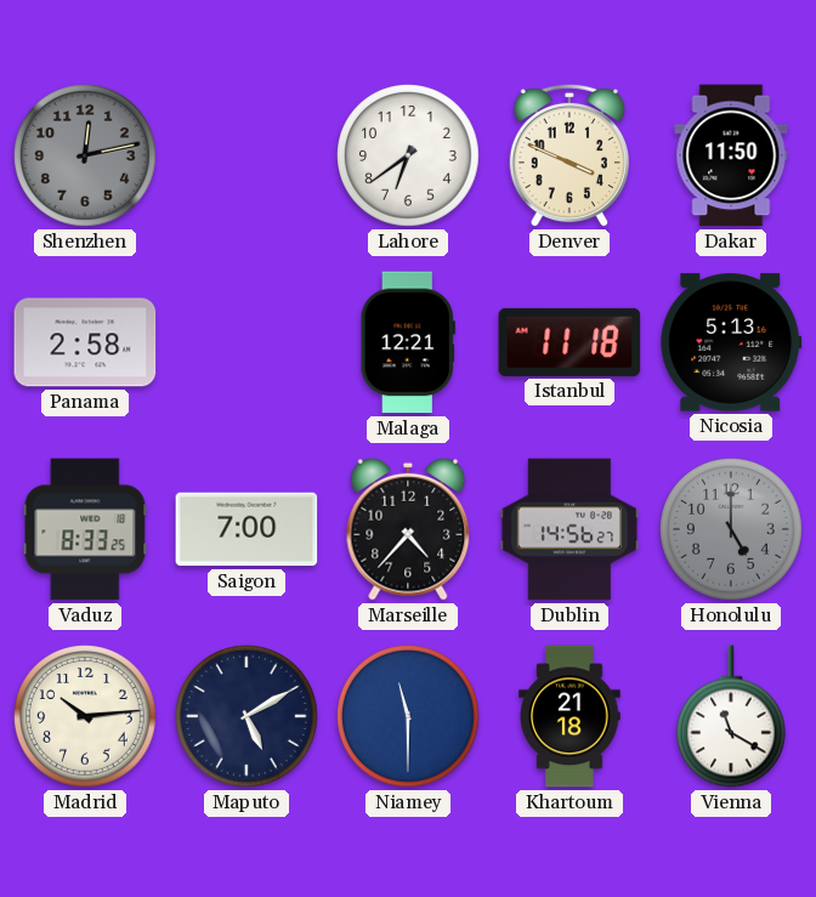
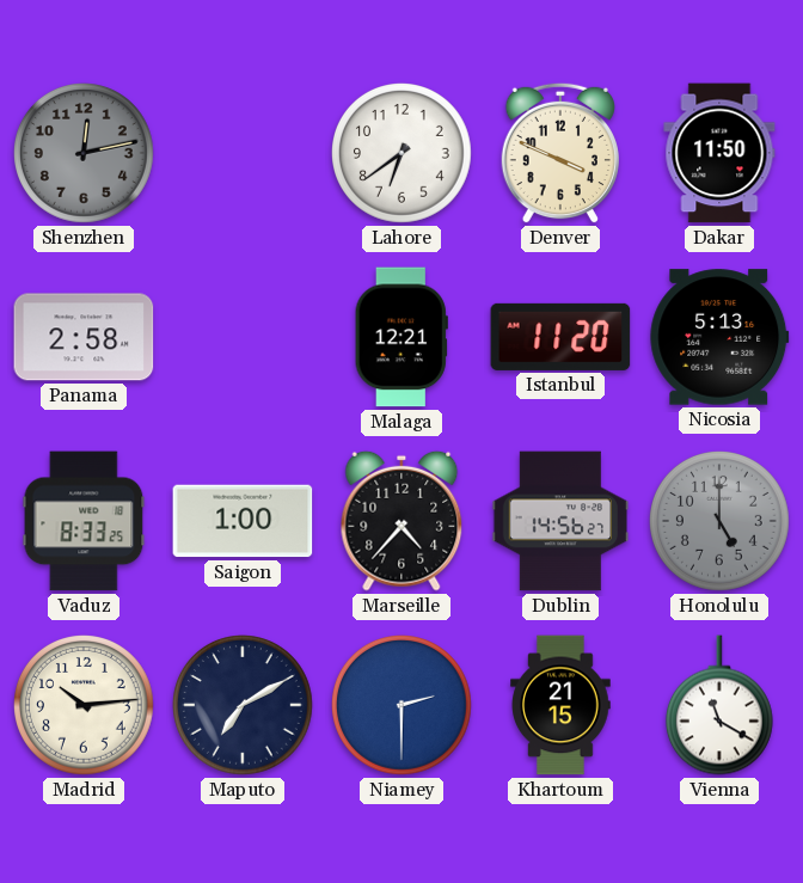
Istanbul: 11:18 -> 11:20
Saigon: 7:00 -> 1:00
Maputo: 5:10 -> 7:10
Niamey: 11:30 -> 2:30
Khartoum: 21:18 -> 21:15
